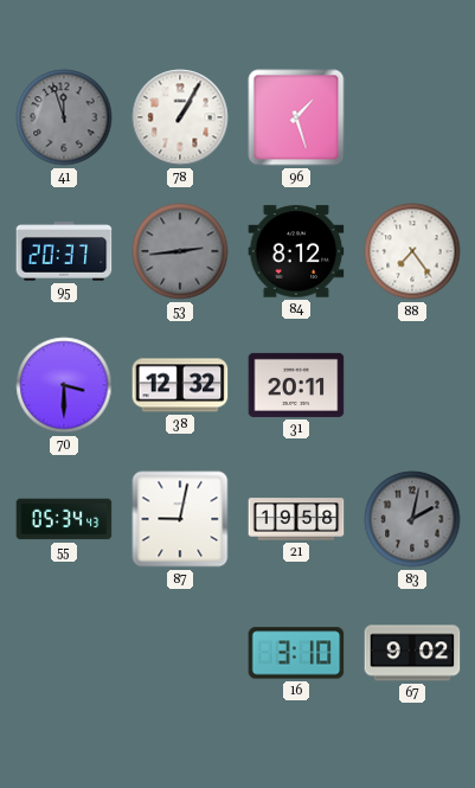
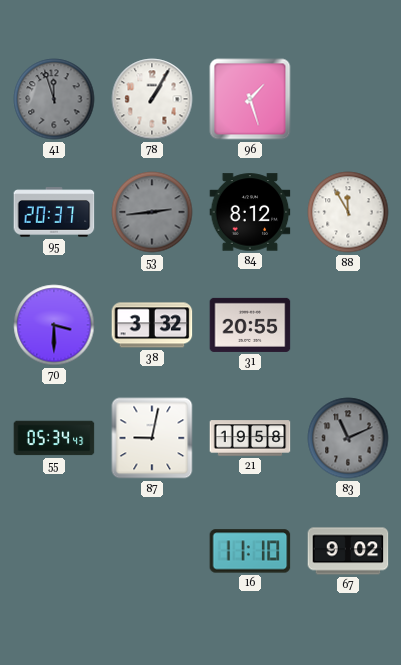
88: 7:24 -> 11:55
38: 12:32 -> 3:32
31: 20:11 -> 20:55
83: 2:02 -> 11:11
16: 3:10 -> 11:10
